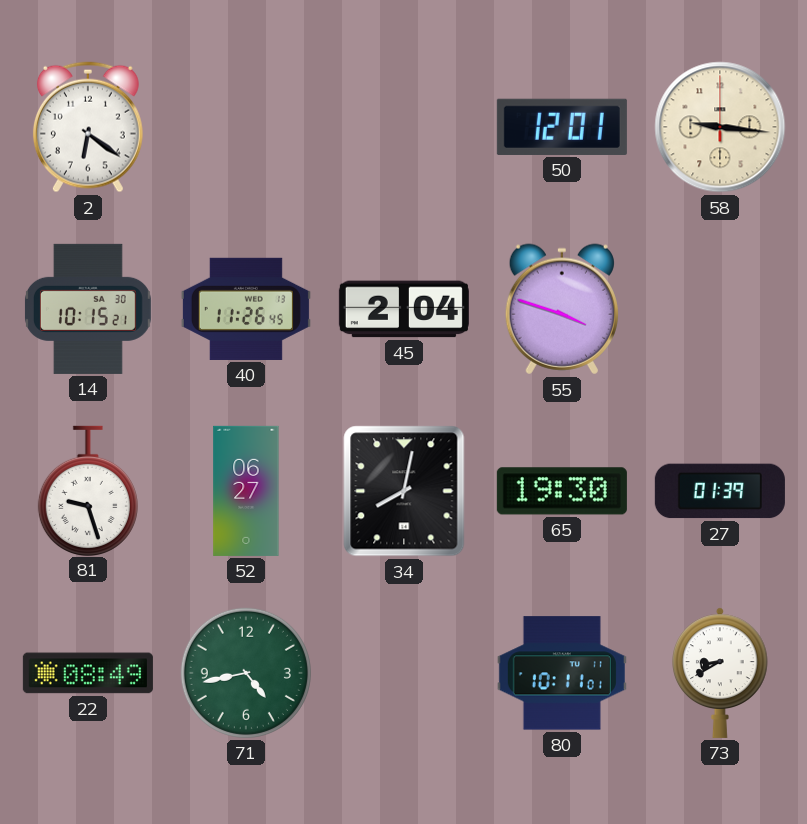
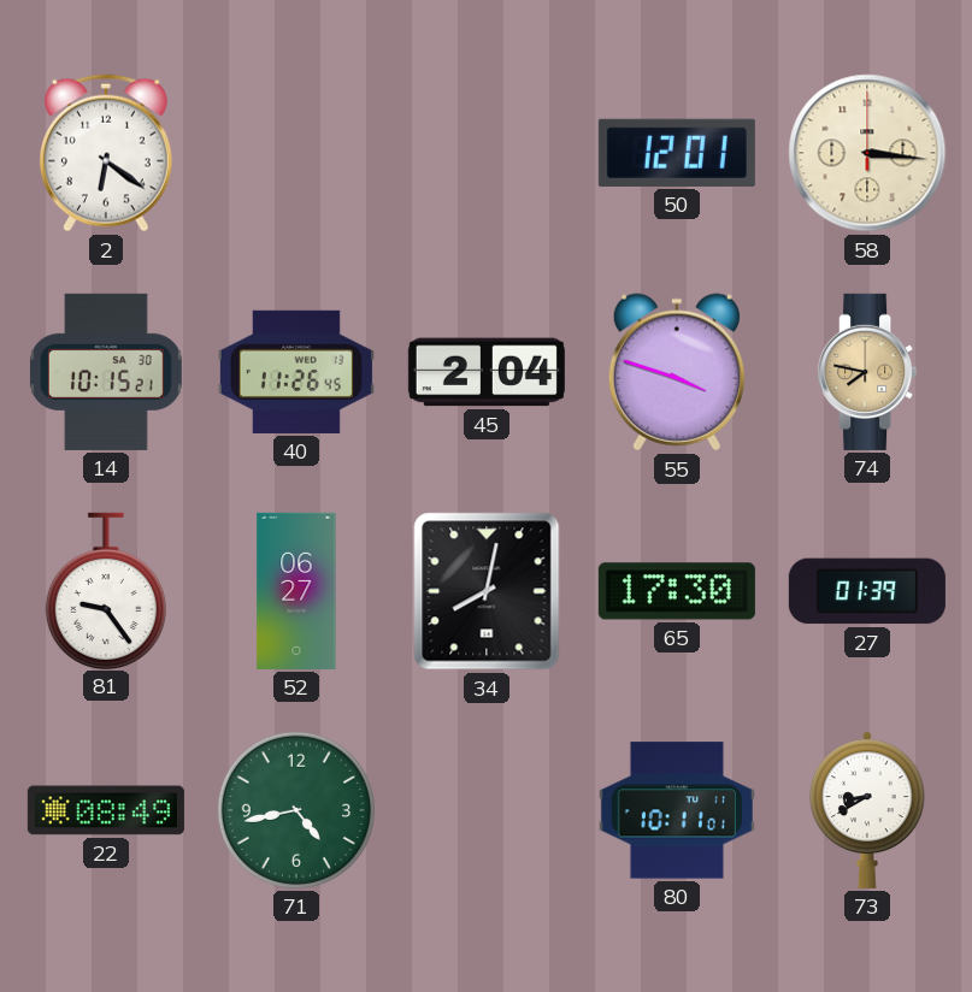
58: 9:16 -> 3:16
74: none -> 7:47
81: 9:27 -> 9:24
65: 19:30 -> 17:30
